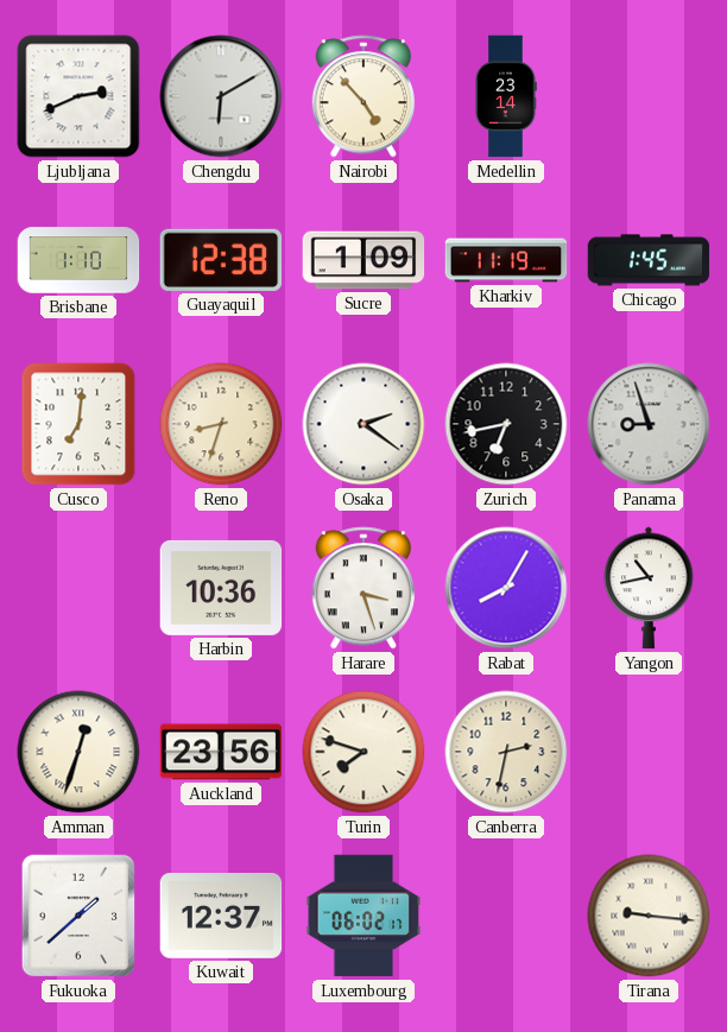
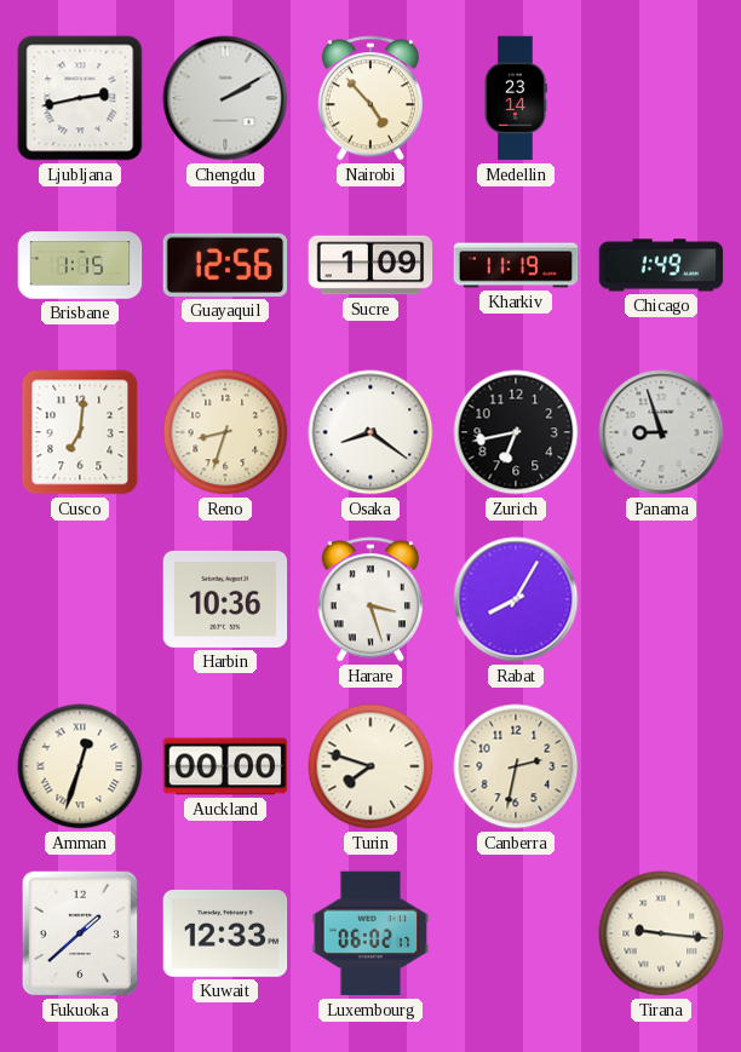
Ljubljana: 2:41 -> 2:43
Chengdu: 6:10 -> 2:10
Brisbane: 1:10 -> 1:15
Guayaquil: 12:38 -> 12:56
Chicago: 1:45 -> 1:49
Osaka: 2:21 -> 8:21
Yangon: 10:43 -> none
Auckland: 23:56 -> 00:00
Kuwait: 12:37 -> 12:33
